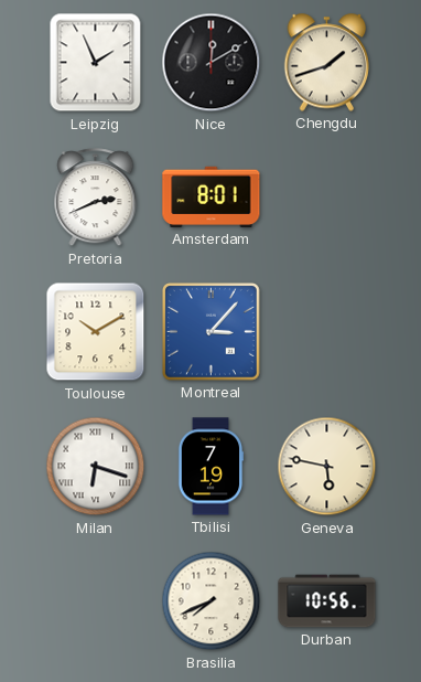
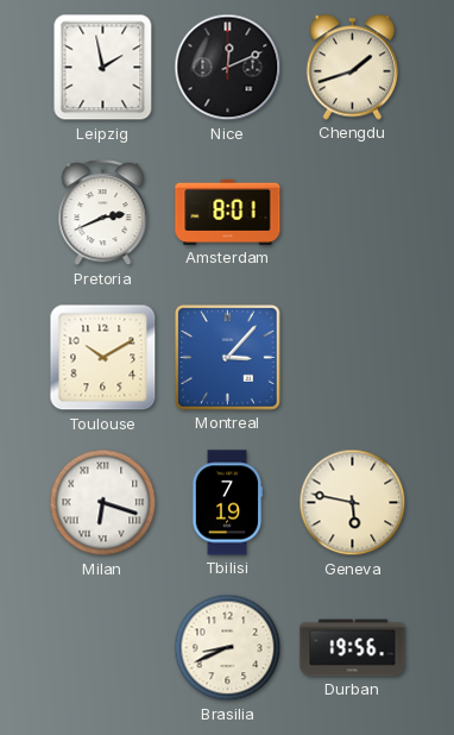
Leipzig: 1:56 -> 1:58
Nice: 12:10 -> 12:11
Brasilia: 7:41 -> 8:41
Durban: 10:56 -> 19:56
